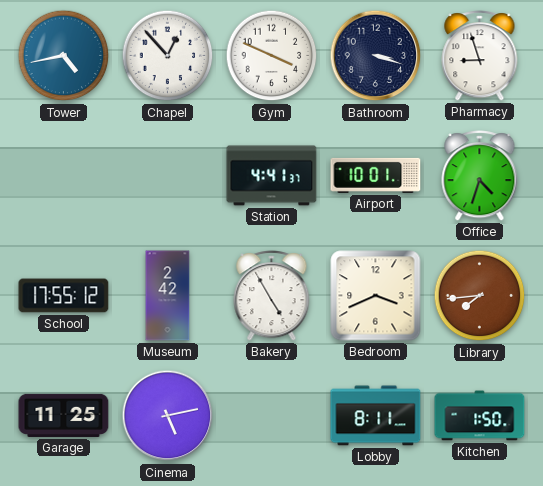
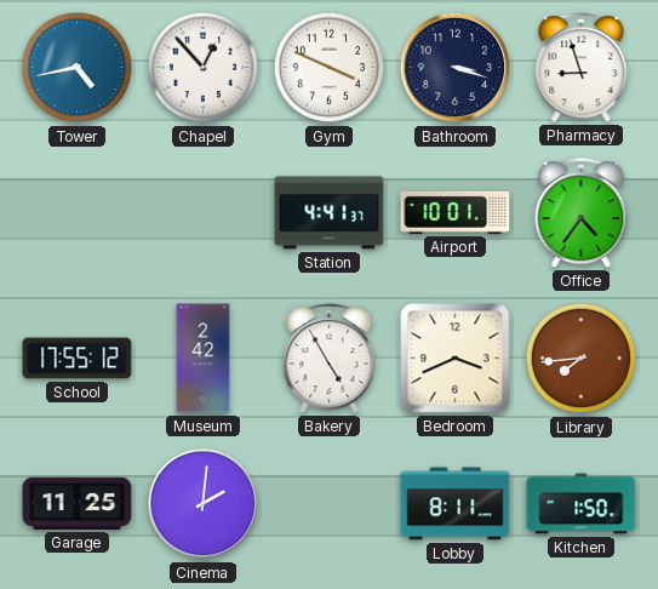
Office: 4:33 -> 4:36
Cinema: 5:13 -> 2:01
